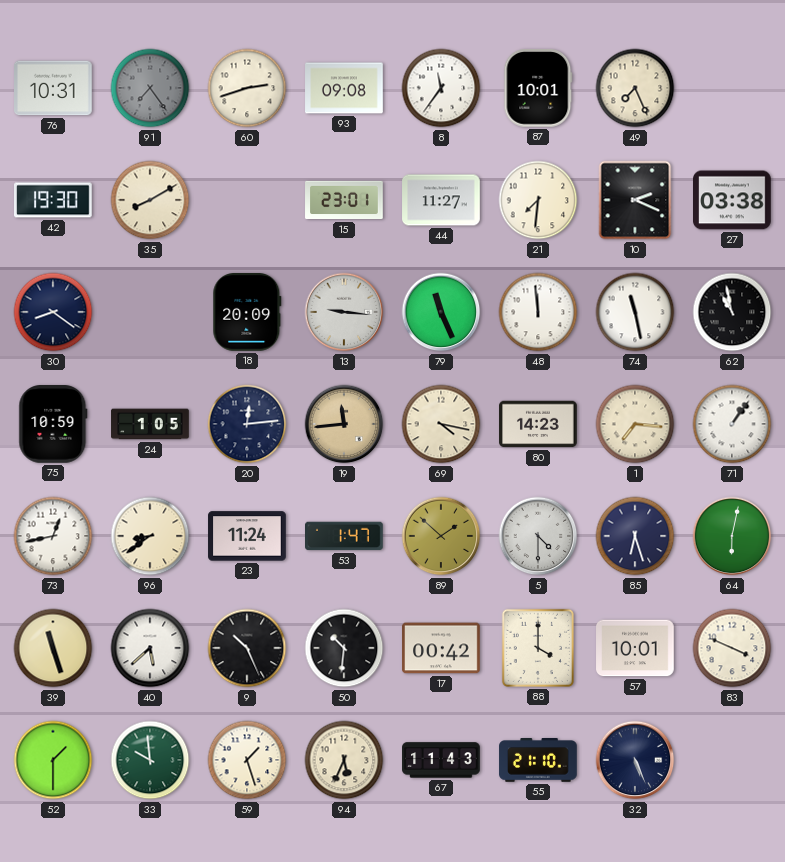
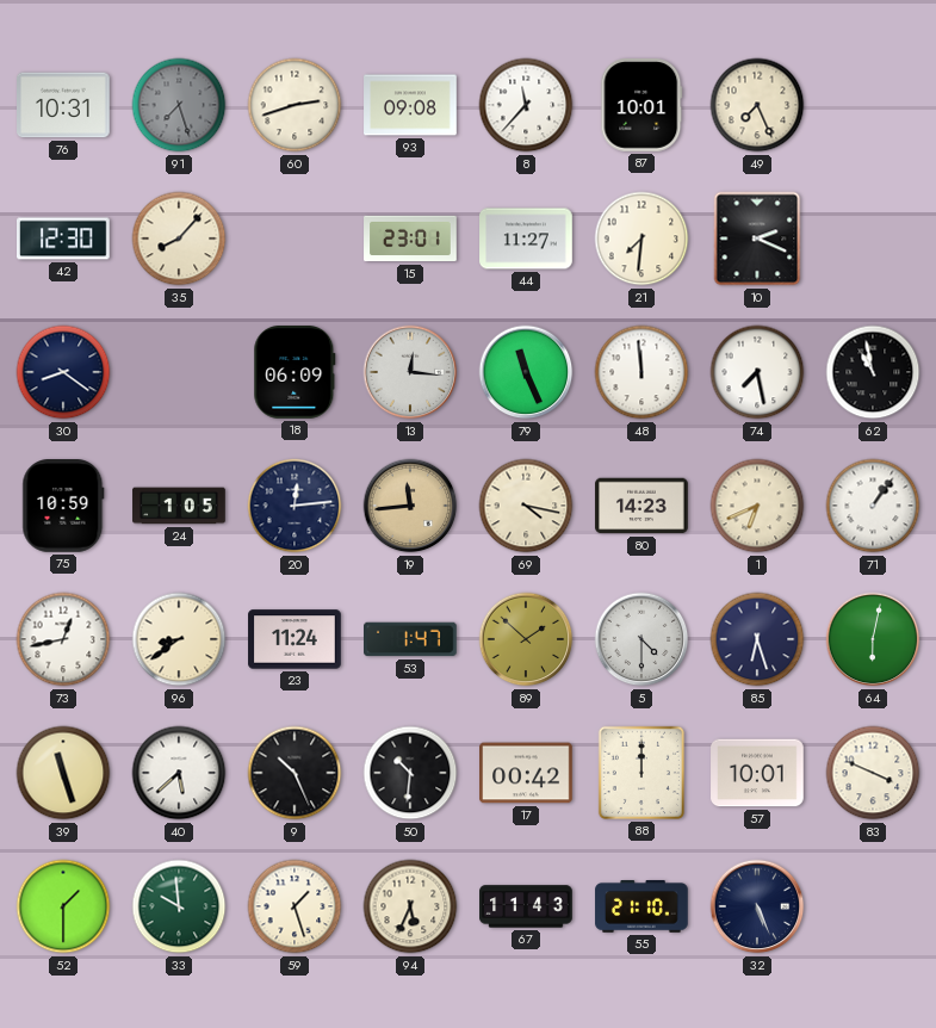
91: 7:24 -> 7:27
8: 11:36 -> 11:37
42: 19:30 -> 12:30
35: 8:10 -> 8:07
27: 03:38 -> none
18: 20:09 -> 06:09
13: 9:16 -> 12:16
74: 11:28 -> 7:28
1: 7:16 -> 6:41
88: 4:00 -> 12:00
